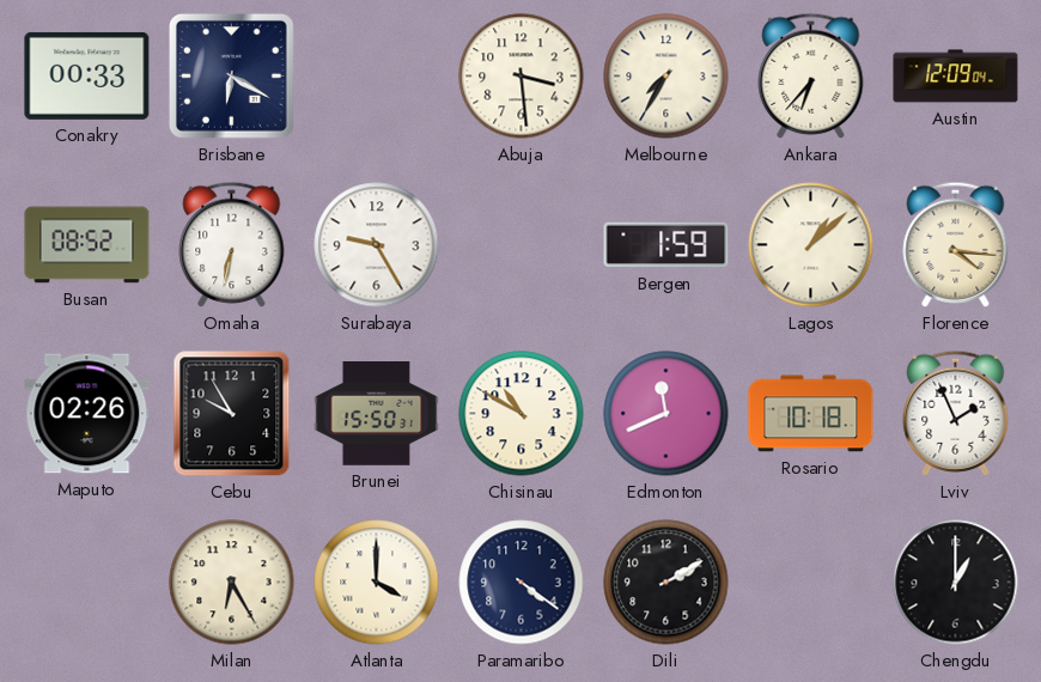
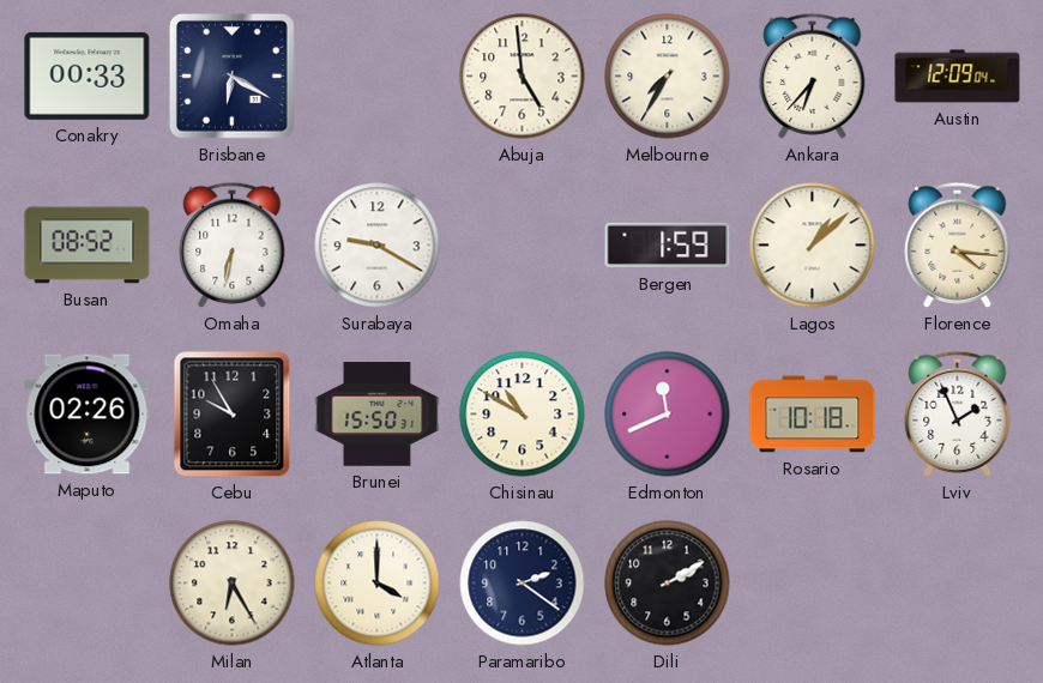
Abuja: 3:29 -> 4:59
Surabaya: 9:25 -> 9:20
Paramaribo: 4:21 -> 2:21
Chengdu: 1:00 -> none
